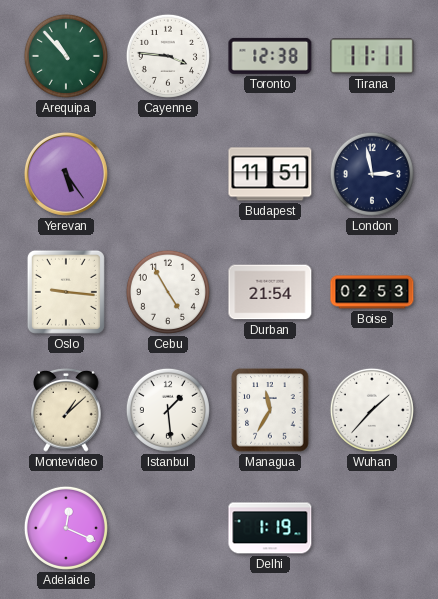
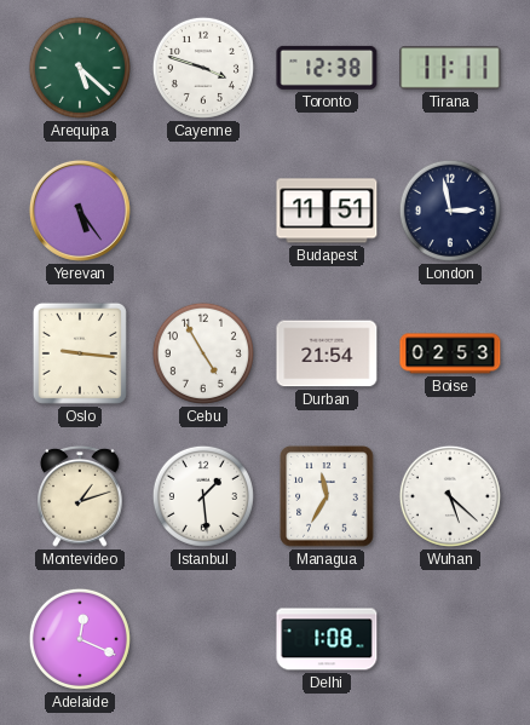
Arequipa: 10:53 -> 5:22
Cayenne: 3:46 -> 3:48
Montevideo: 1:08 -> 1:12
Wuhan: 1:37 -> 5:22
Delhi: 1:19 -> 1:08
